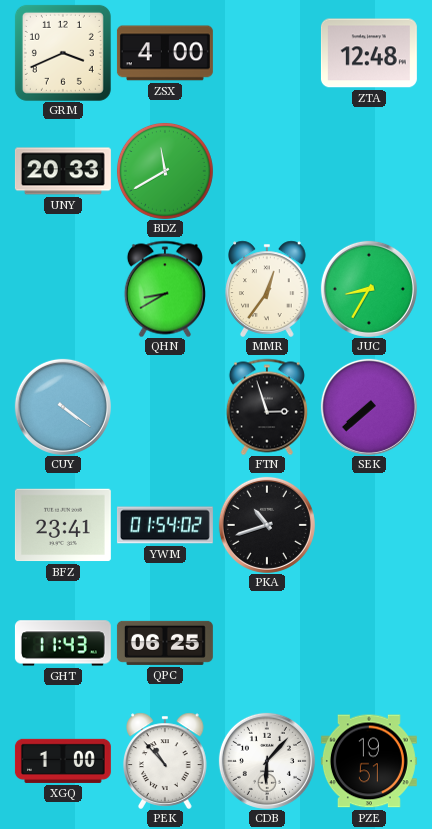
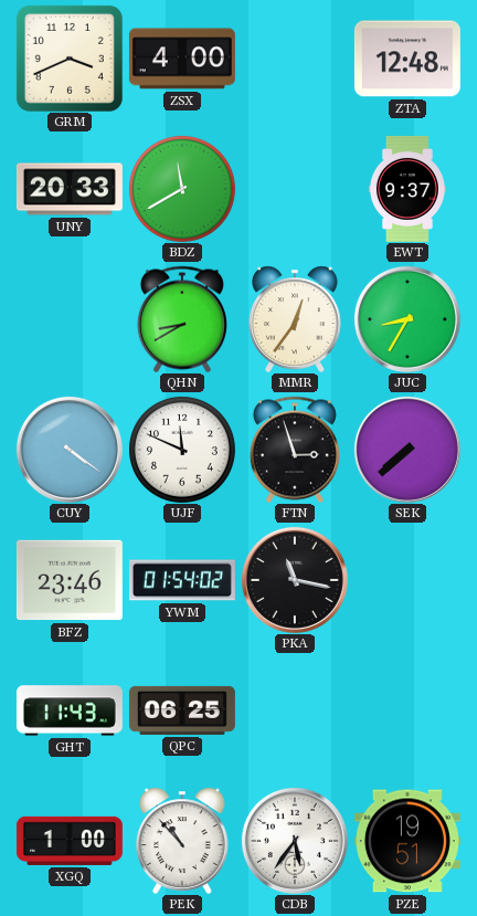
EWT: none -> 9:37
UJF: none -> 11:49
BFZ: 23:41 -> 23:46
PKA: 10:42 -> 11:17
CDB: 6:07 -> 5:36
